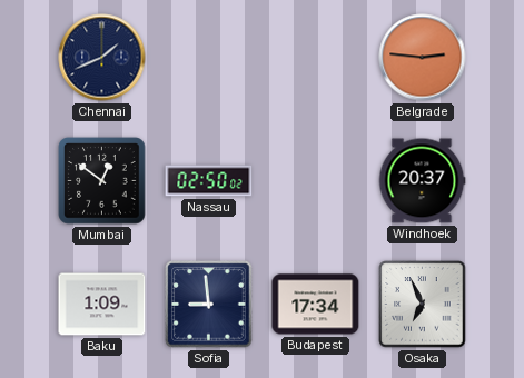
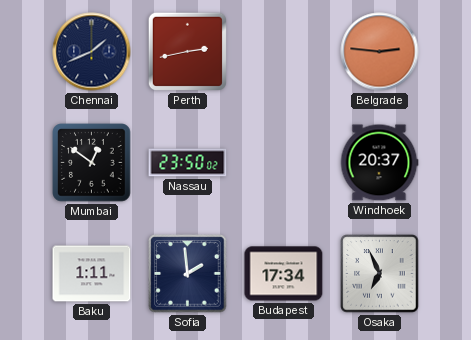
Perth: none -> 2:43
Nassau: 02:50 -> 23:50
Baku: 1:09 -> 1:11
Sofia: 8:59 -> 1:59
